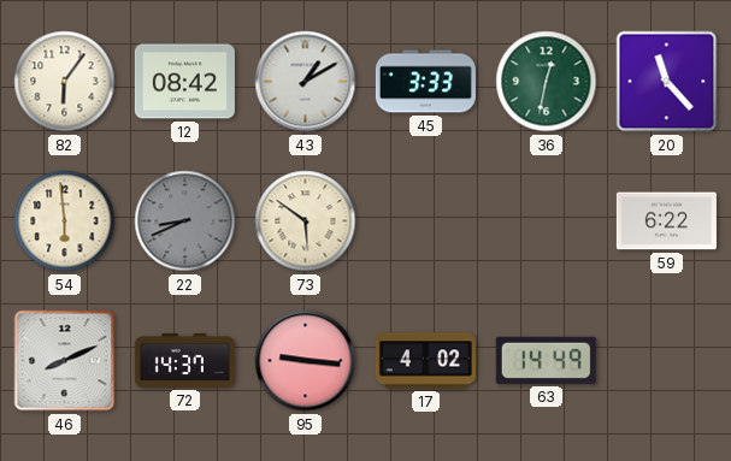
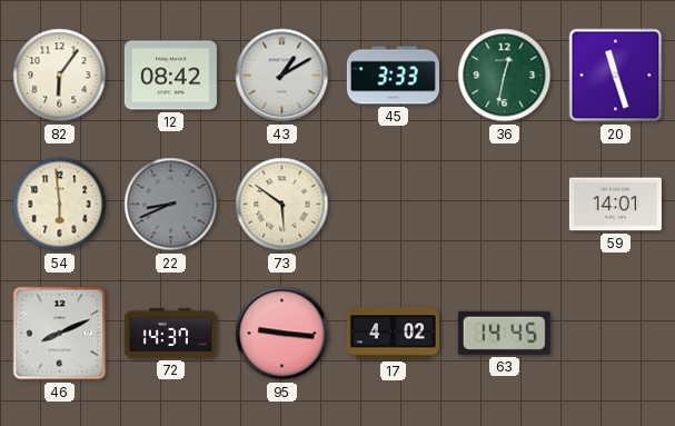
20: 11:23 -> 11:27
59: 6:22 -> 14:01
63: 14:49 -> 14:45
